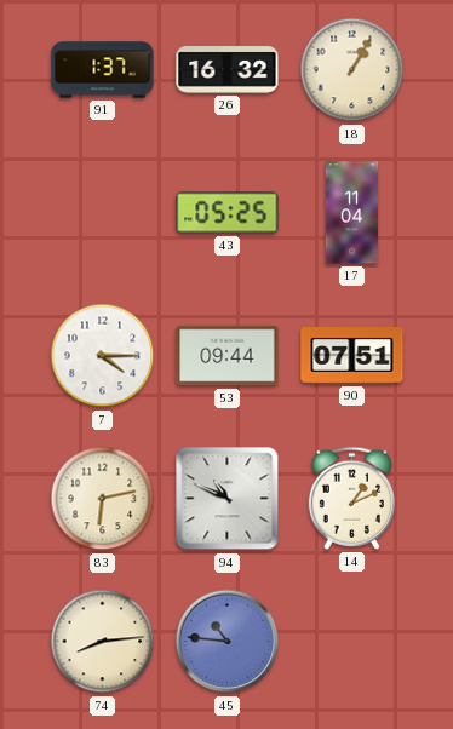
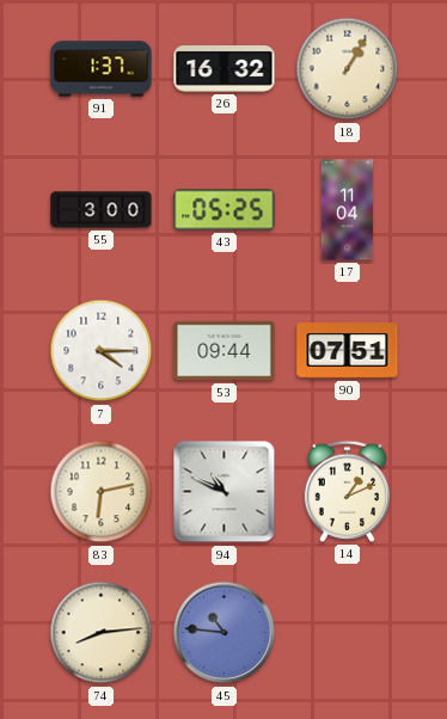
55: none -> 3:00
